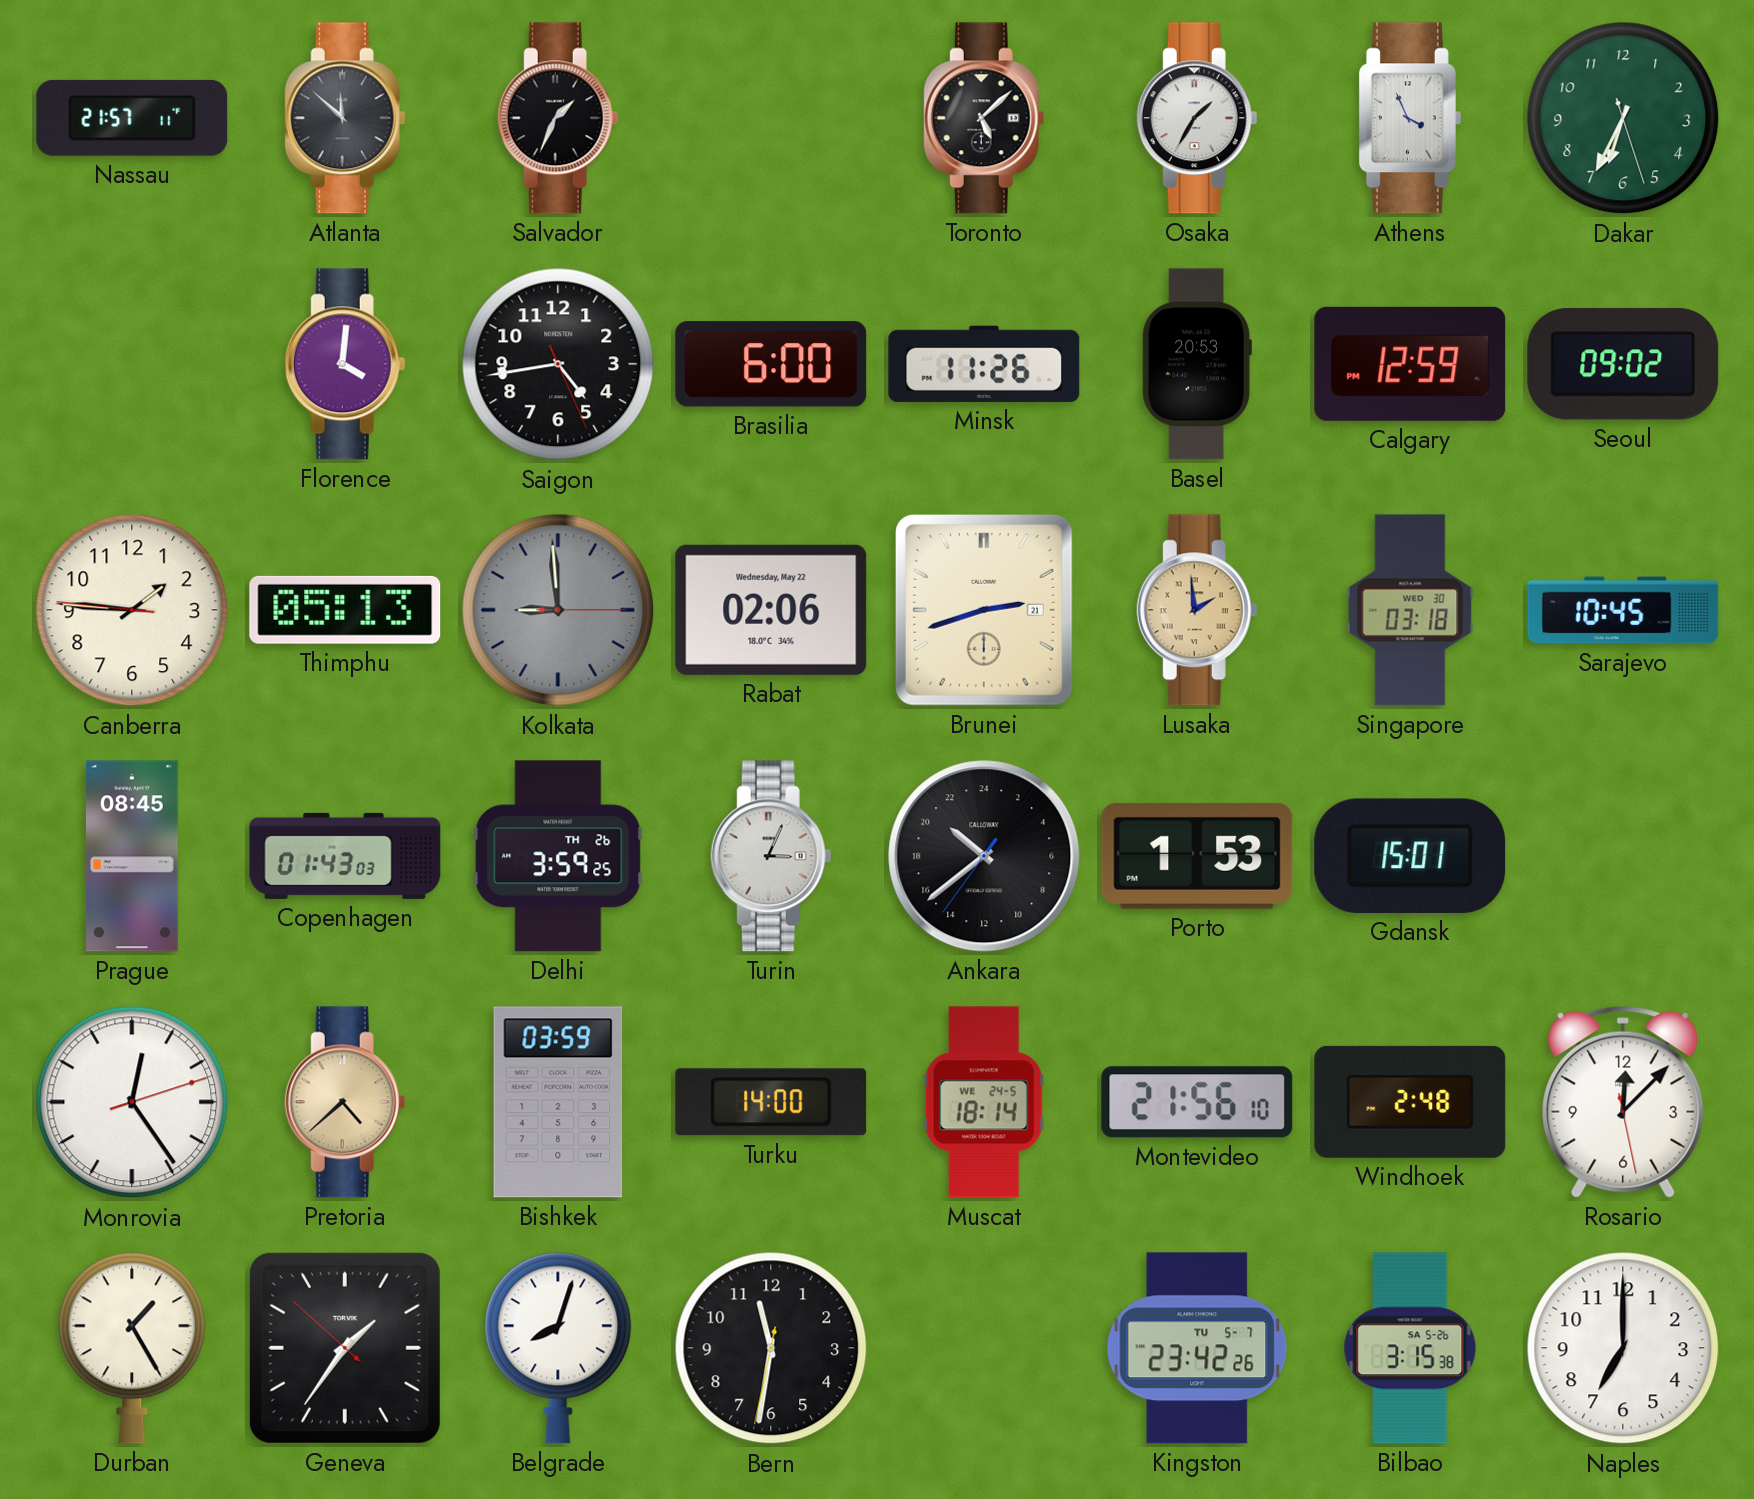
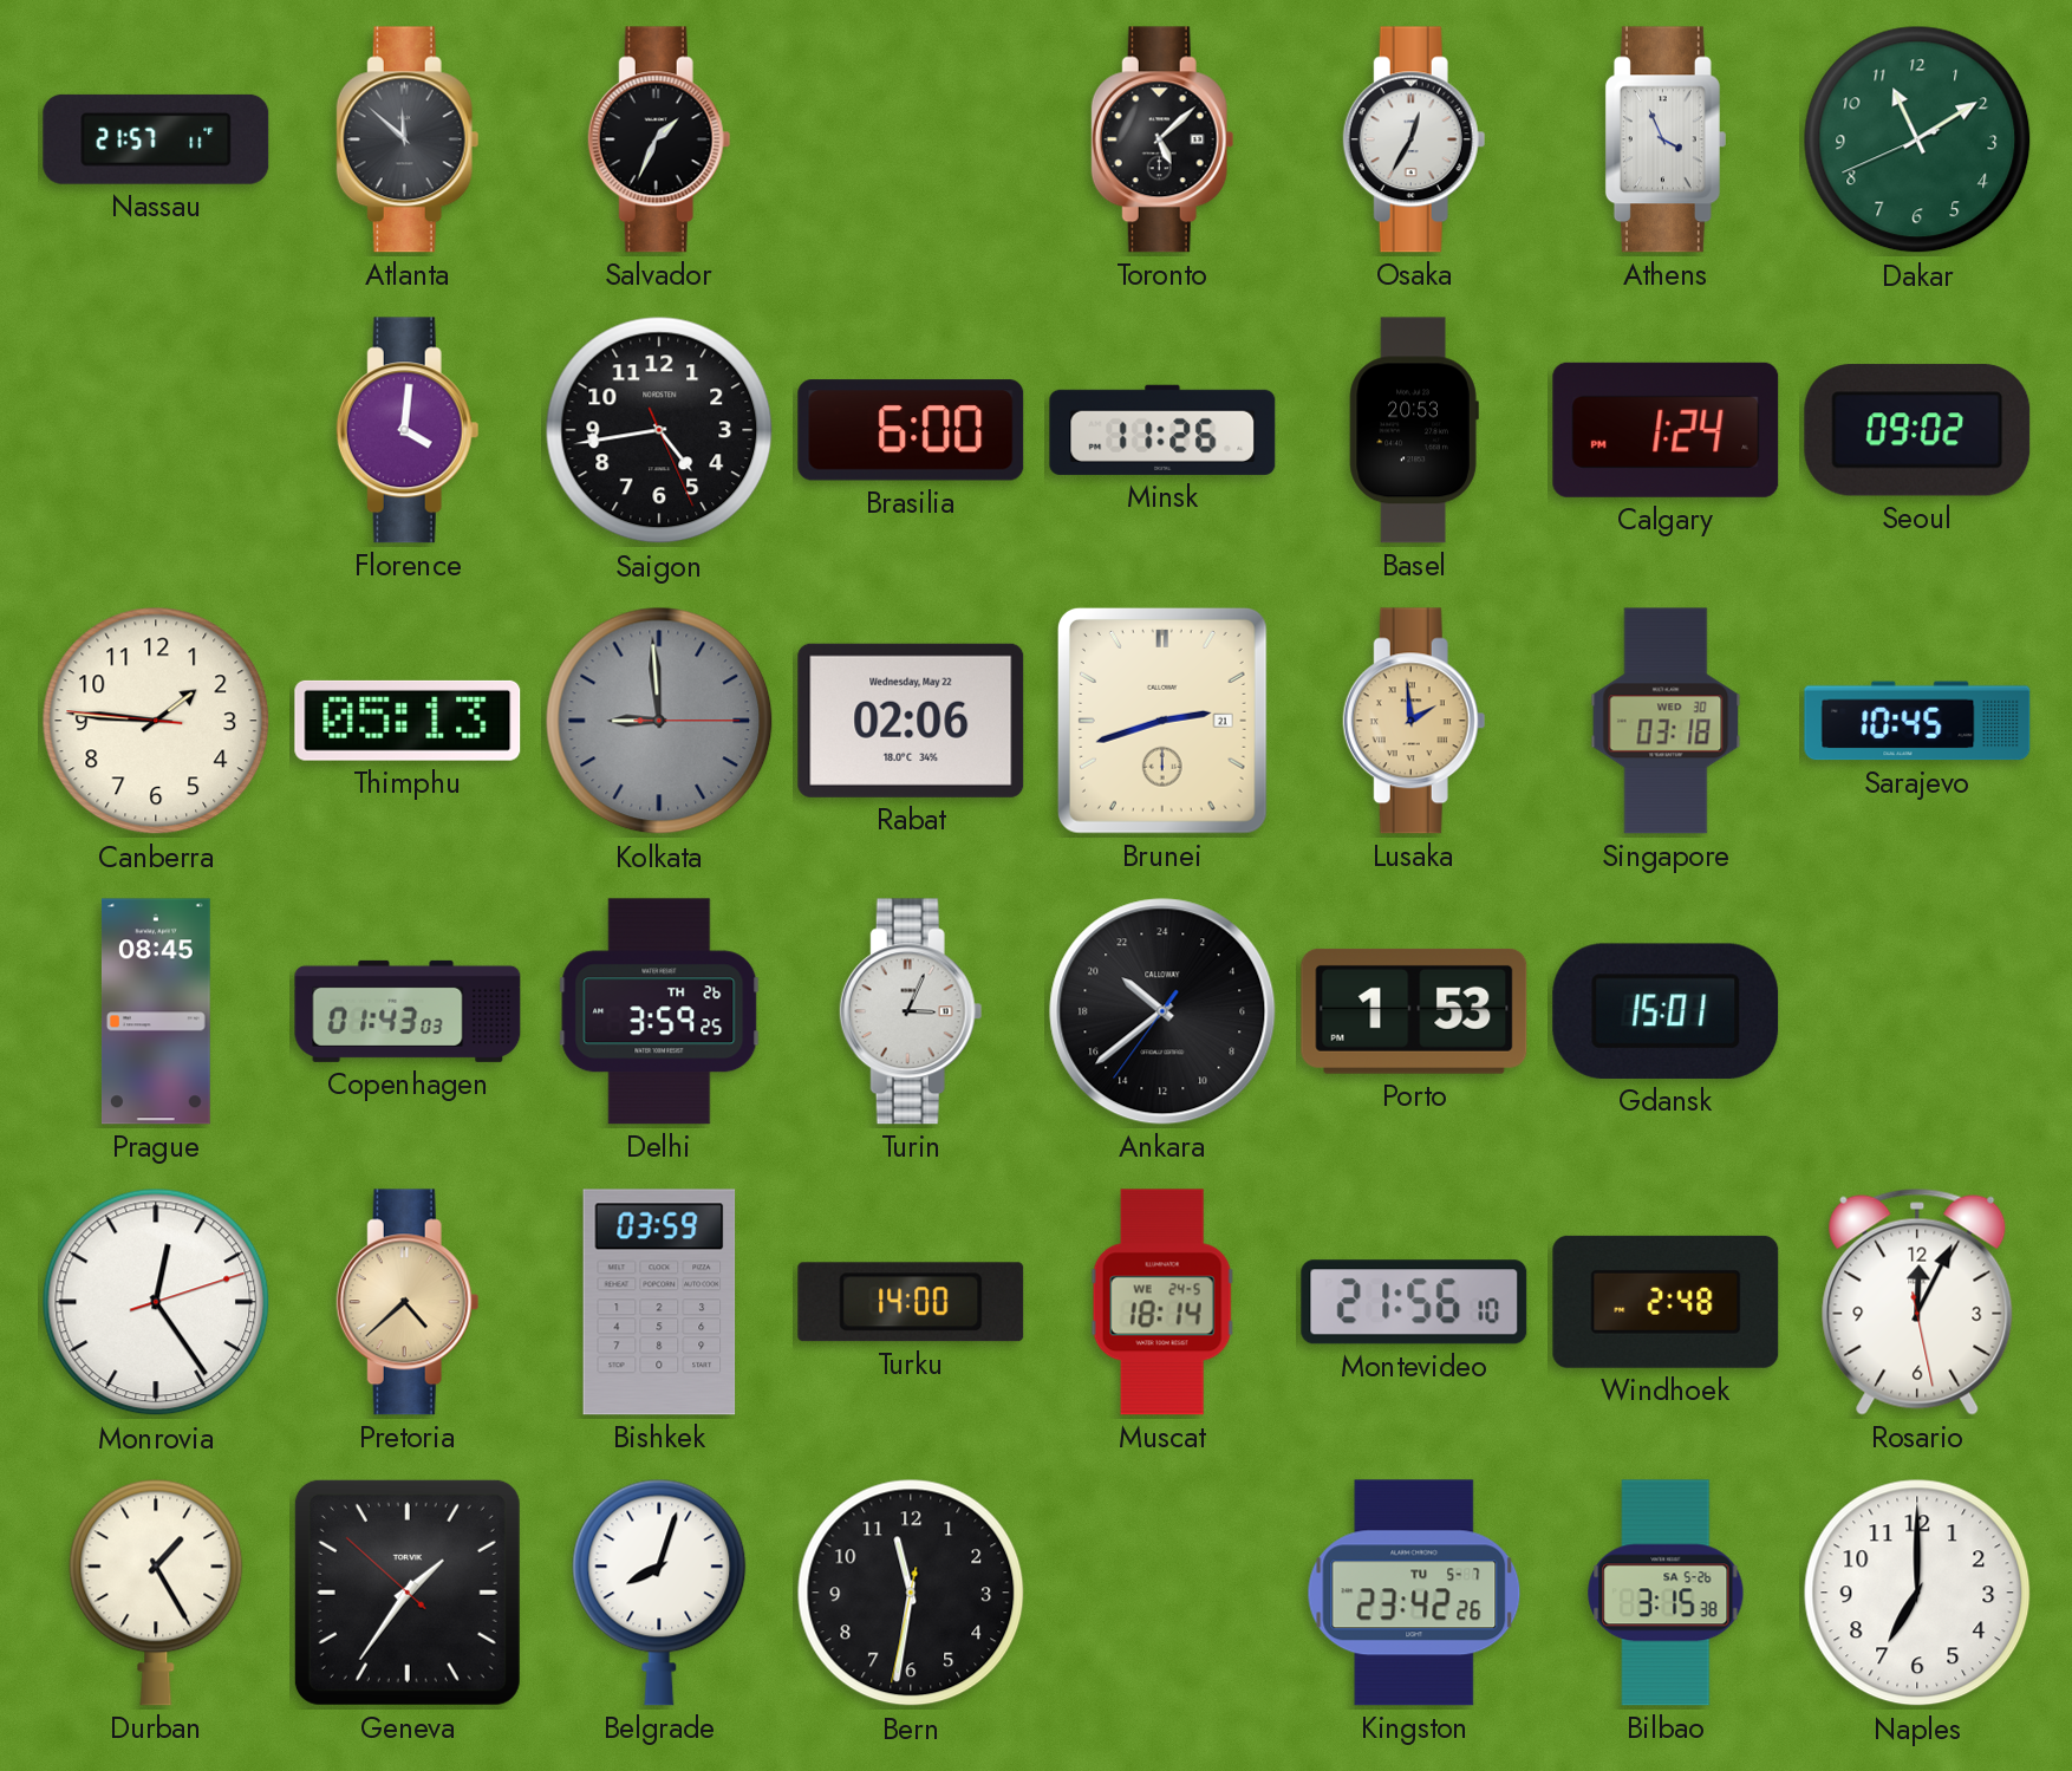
Osaka: 1:35 -> 12:35
Dakar: 6:34 -> 11:09
Calgary: 12:59 -> 1:24
Rosario: 12:07 -> 12:04
